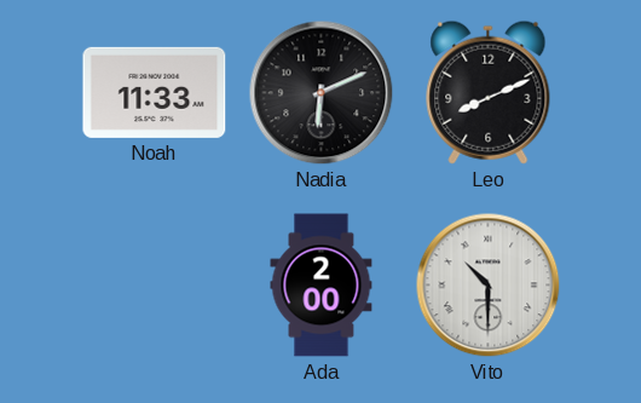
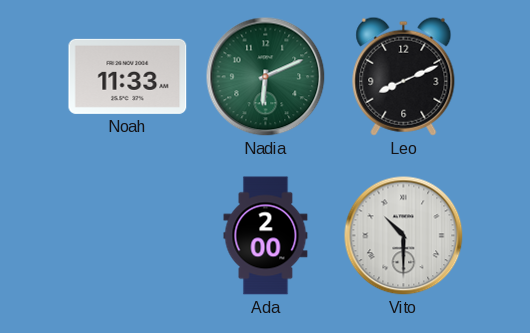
Nadia dial: black -> green
